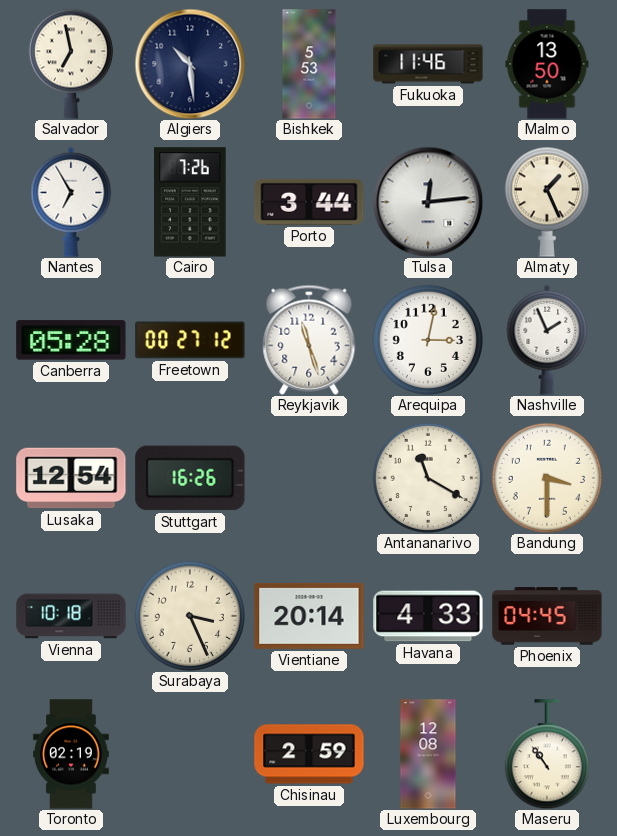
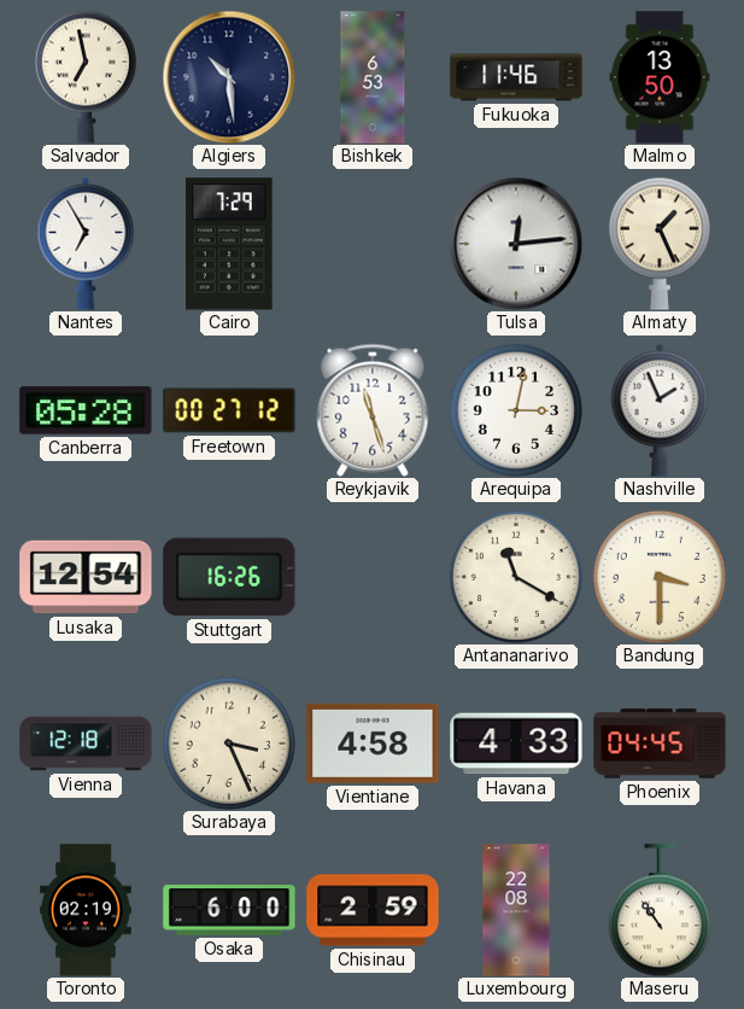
Bishkek: 5:53 -> 6:53
Cairo: 7:26 -> 7:29
Porto: 3:44 -> none
Vienna: 10:18 -> 12:18
Vientiane: 20:14 -> 4:58
Osaka: none -> 6:00
Luxembourg: 12:08 -> 22:08
